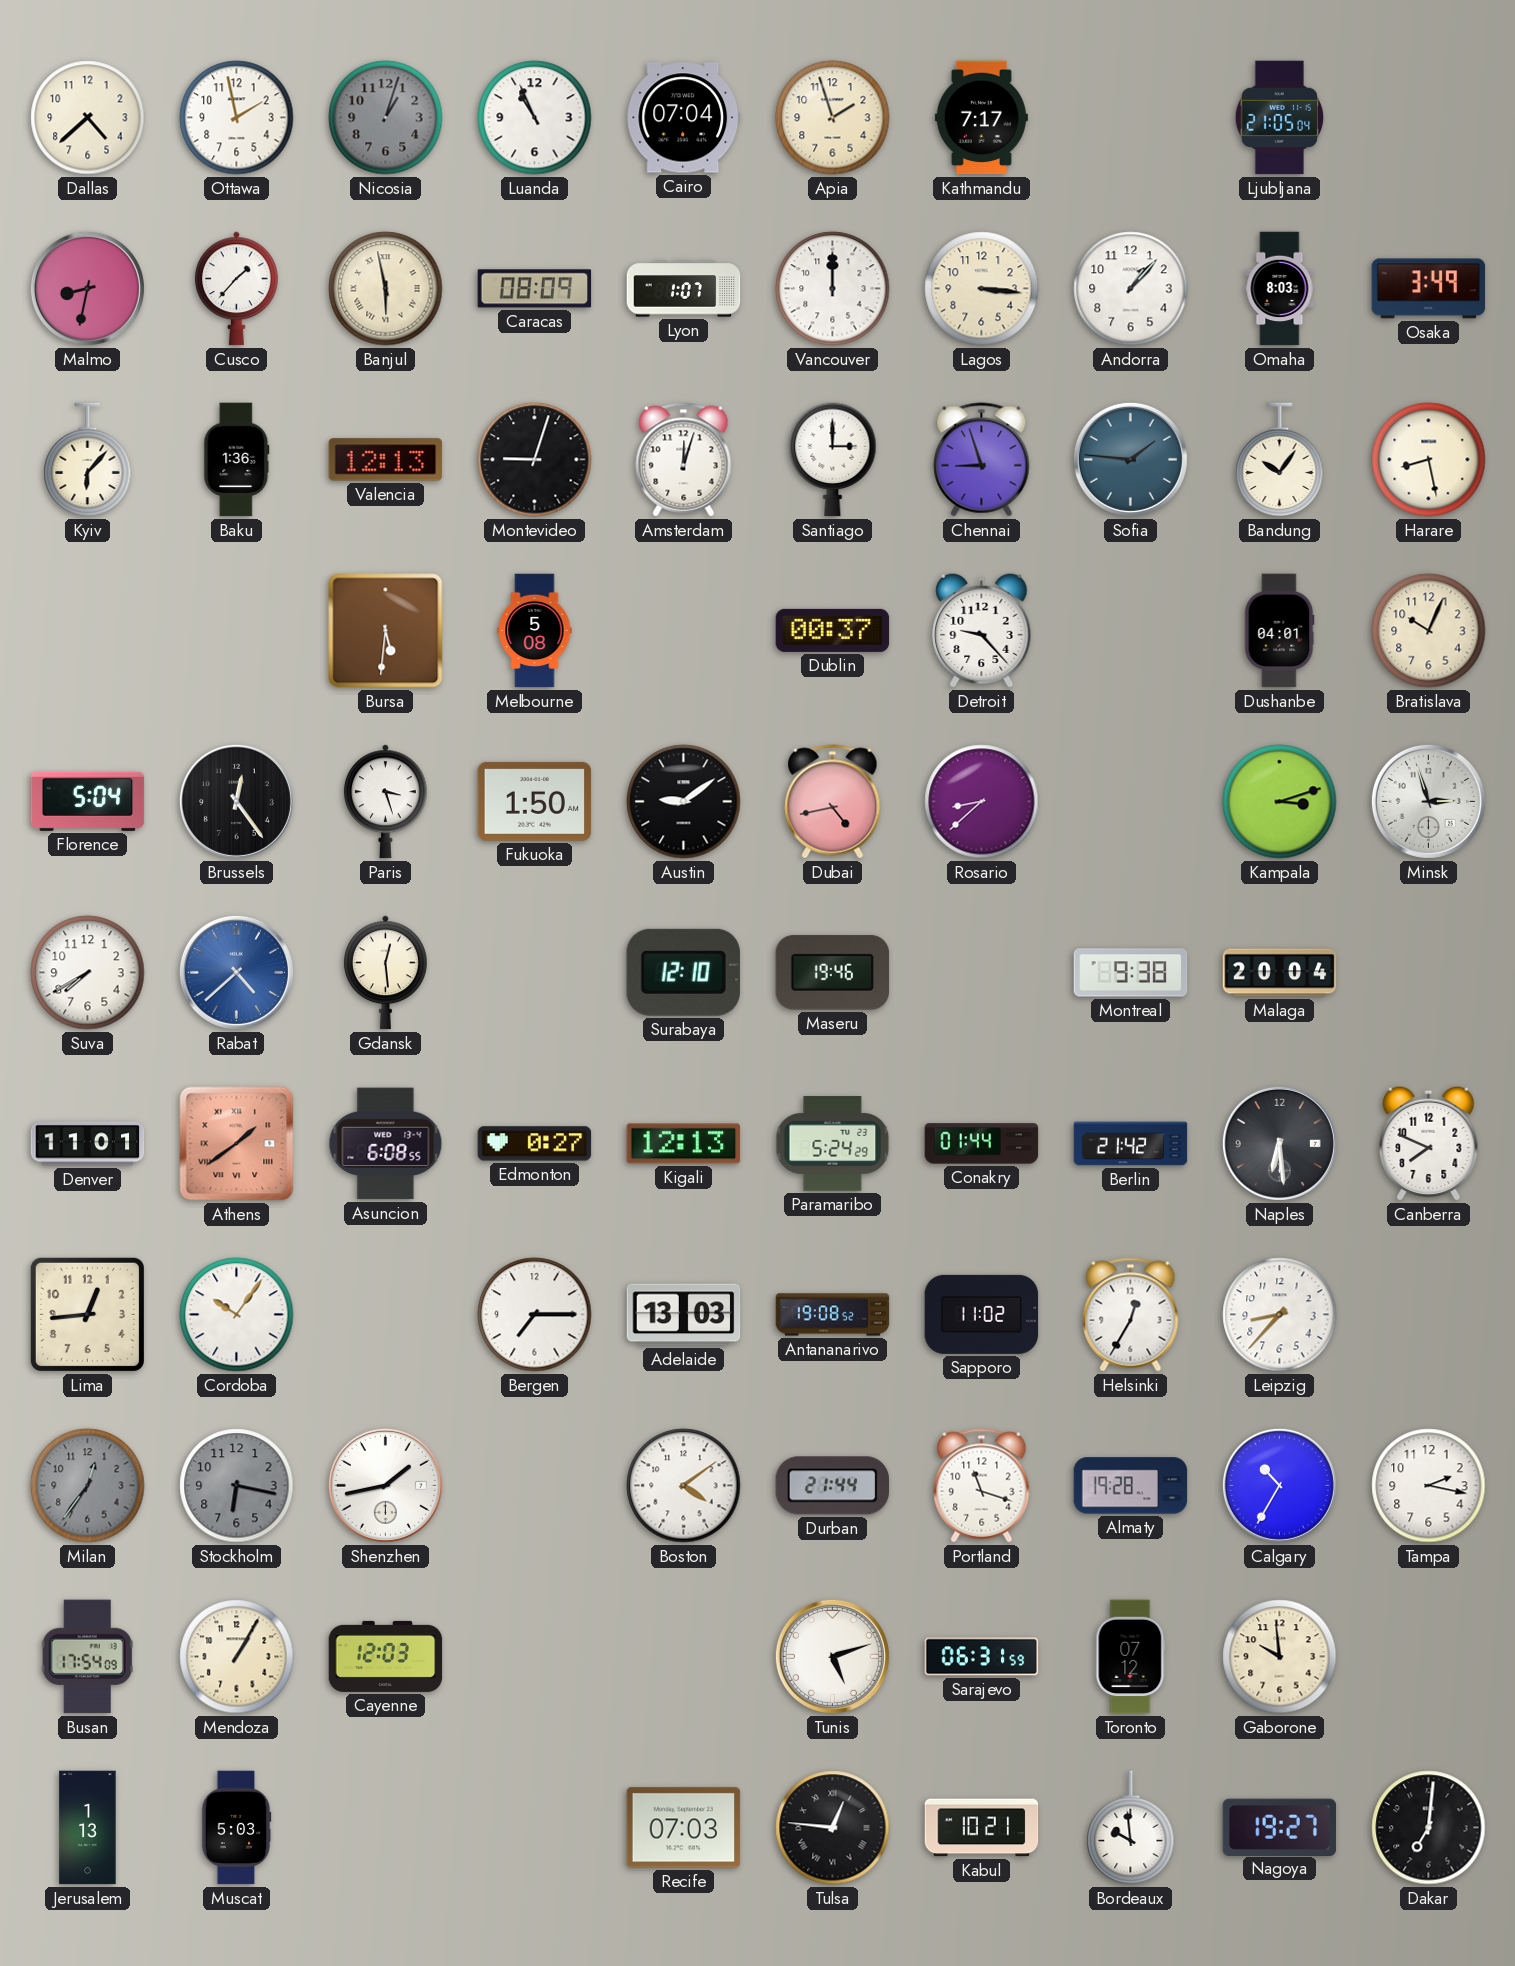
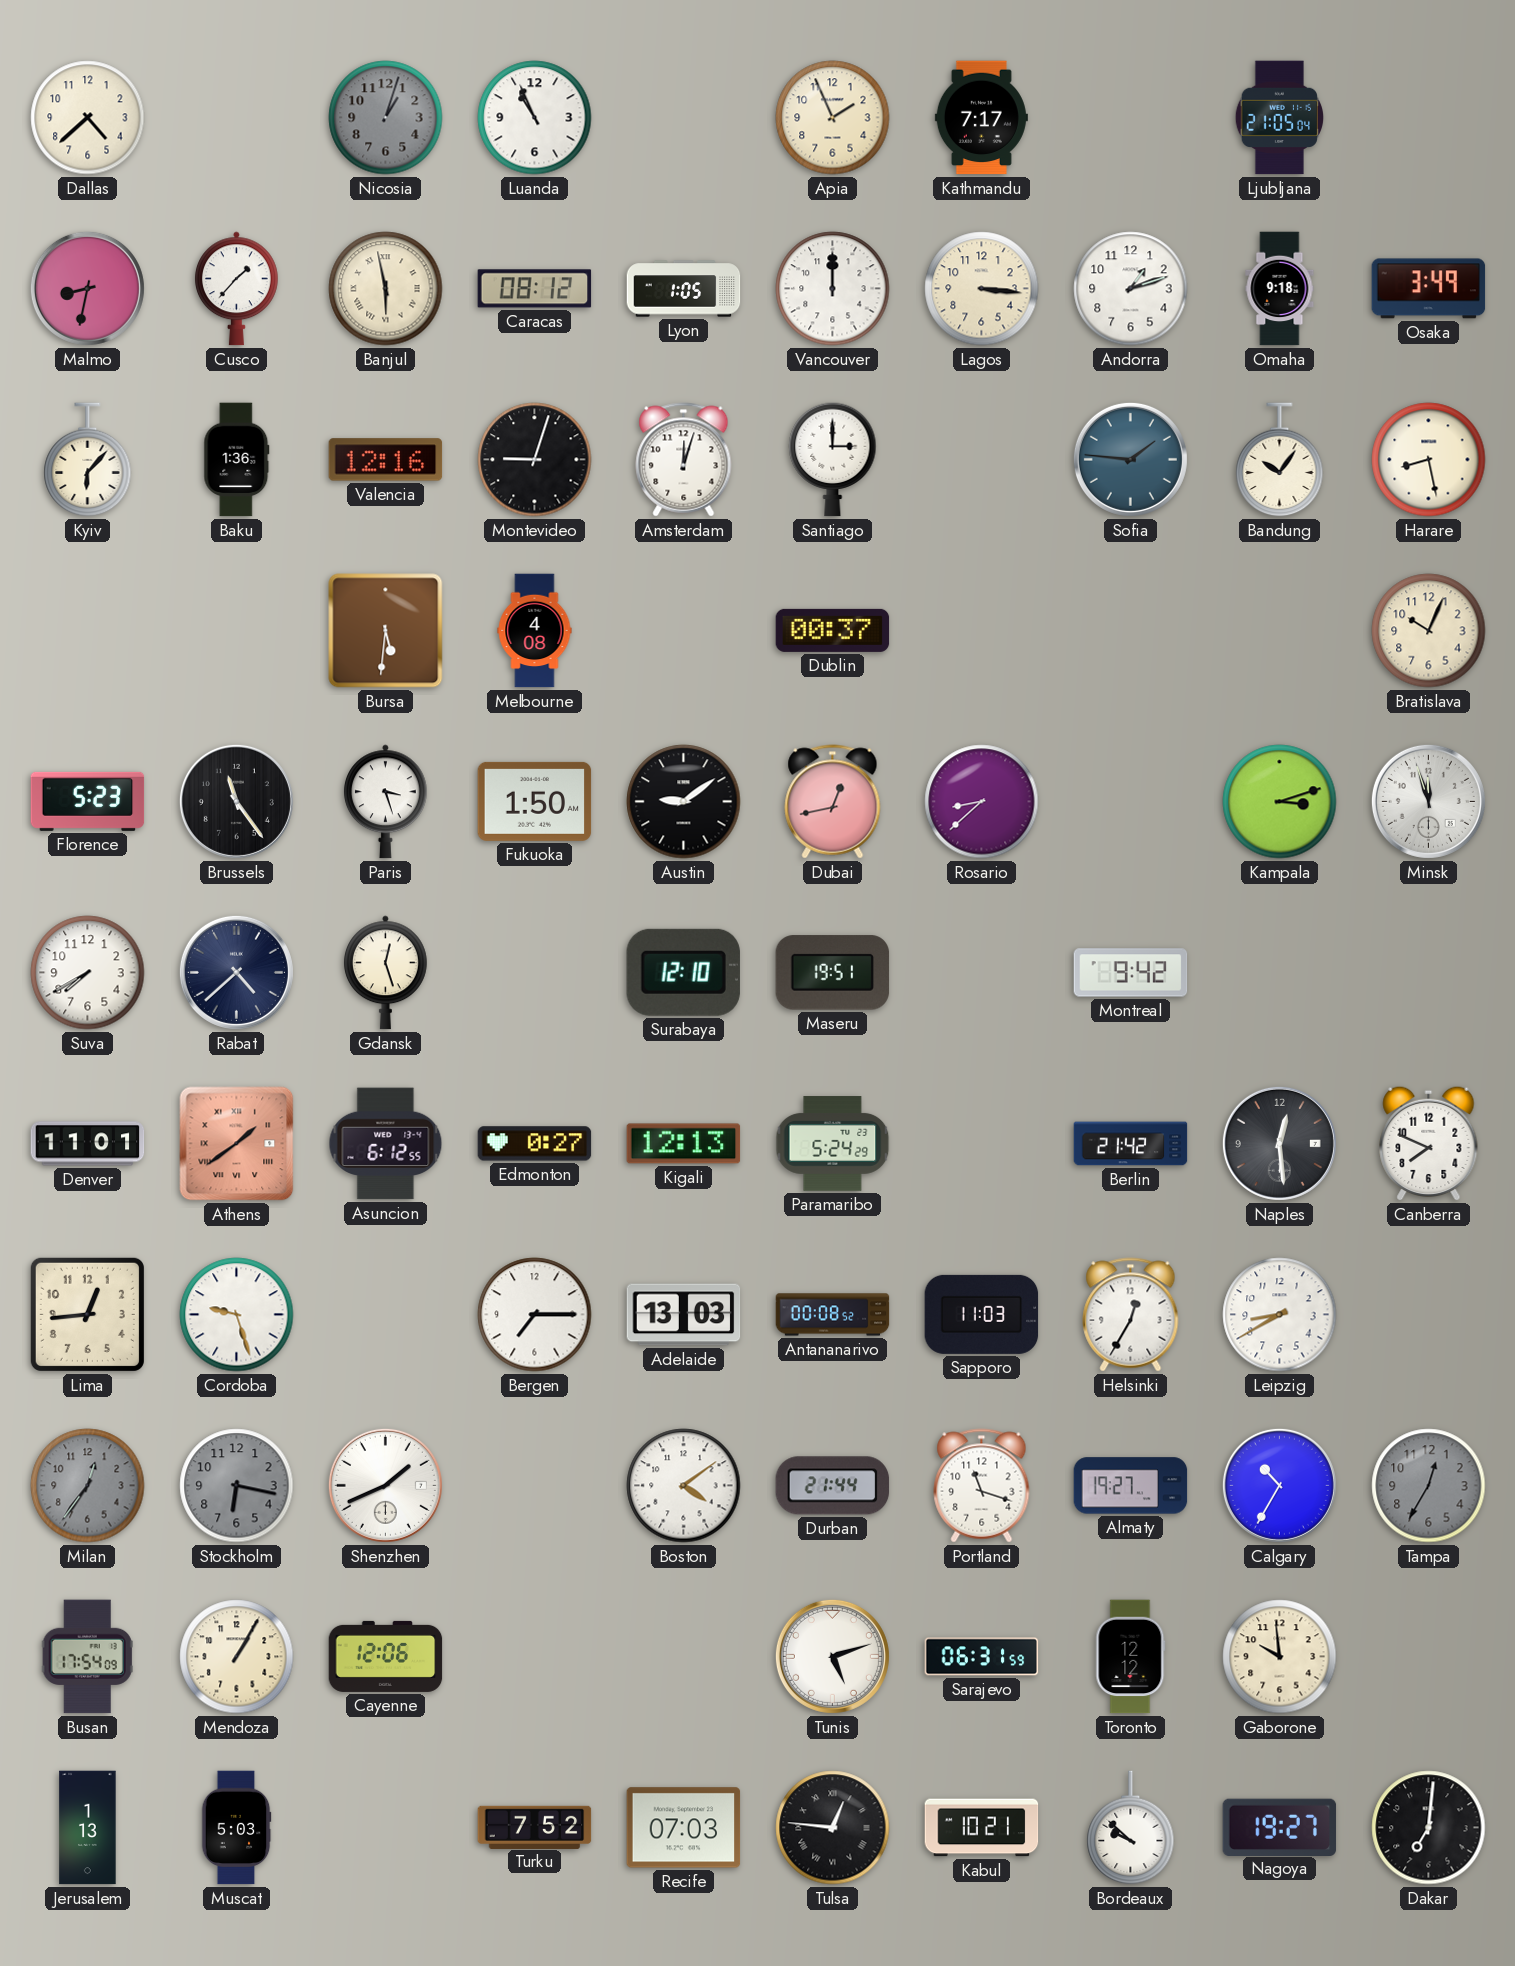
Ottawa: 1:58 -> none
Cairo: 07:04 -> none
Apia: 1:57 -> 1:56
Caracas: 08:09 -> 08:12
Lyon: 1:07 -> 1:05
Andorra: 1:07 -> 1:12
Omaha: 8:03 -> 9:18
Valencia: 12:13 -> 12:16
Chennai: 8:57 -> none
Melbourne: 5:08 -> 4:08
Detroit: 9:23 -> none
Dushanbe: 04:01 -> none
Florence: 5:04 -> 5:23
Brussels: 12:24 -> 11:24
Dubai: 4:43 -> 12:43
Minsk: 2:57 -> 11:57
Rabat dial: blue -> navy
Gdansk: 12:29 -> 12:27
Maseru: 19:46 -> 19:51
Montreal: 9:38 -> 9:42
Malaga: 20:04 -> none
Asuncion: 6:08 -> 6:12
Conakry: 01:44 -> none
Naples: 6:29 -> 12:29
Cordoba: 10:06 -> 9:27
Antananarivo: 19:08 -> 00:08
Sapporo: 11:02 -> 11:03
Leipzig: 8:37 -> 8:40
Shenzhen: 1:43 -> 1:41
Almaty: 19:28 -> 19:27
Tampa: 2:17 -> 12:35
Tampa dial: white -> grey
Cayenne: 12:03 -> 12:06
Toronto: 07:12 -> 12:12
Turku: none -> 7:52
Bordeaux: 9:59 -> 9:52
